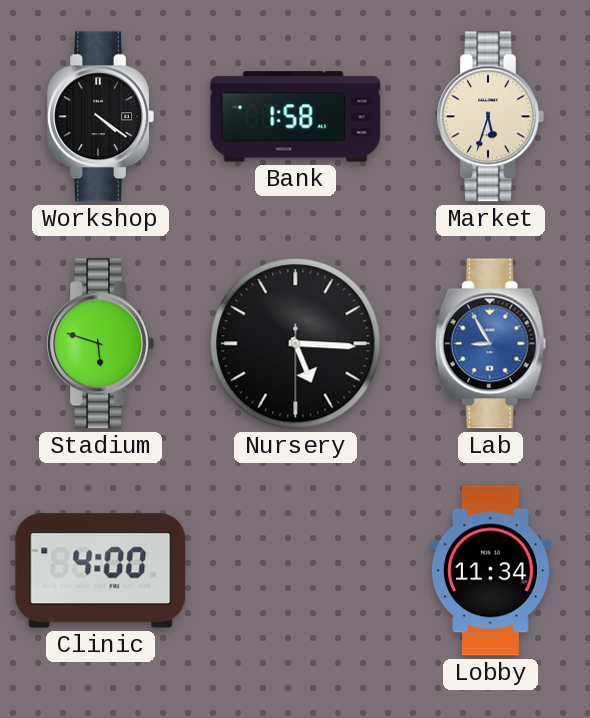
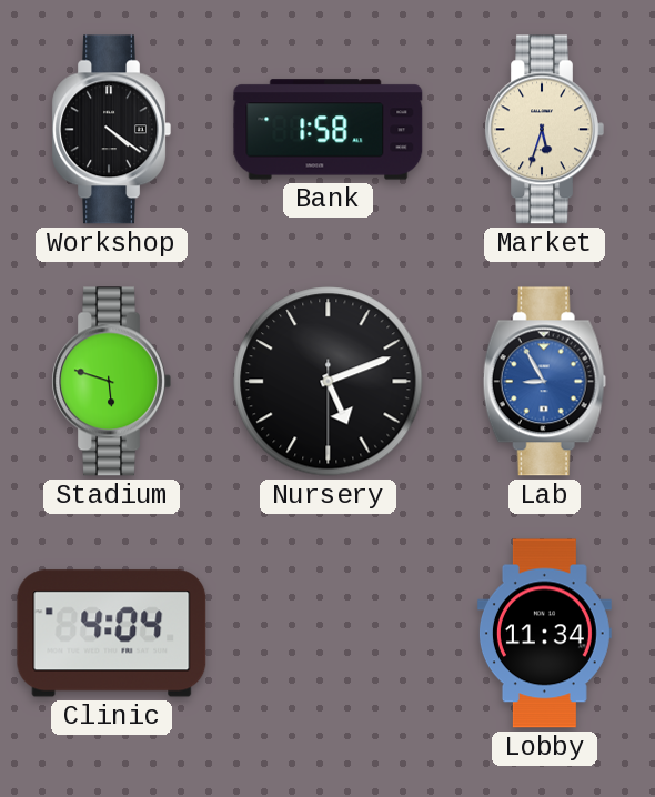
Nursery: 5:15 -> 5:11
Clinic: 4:00 -> 4:04
